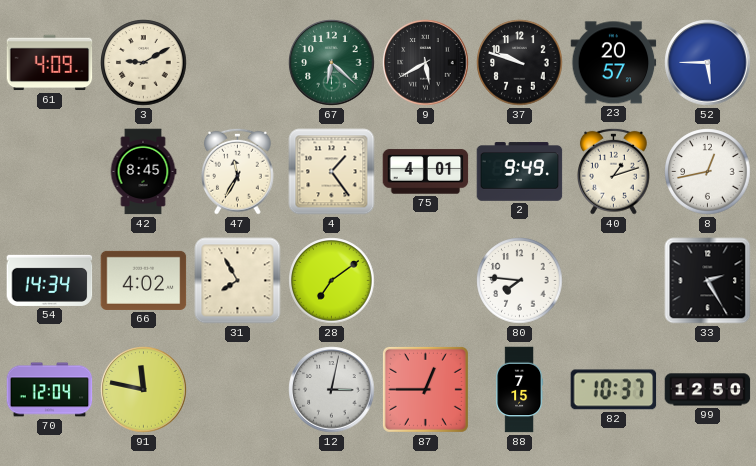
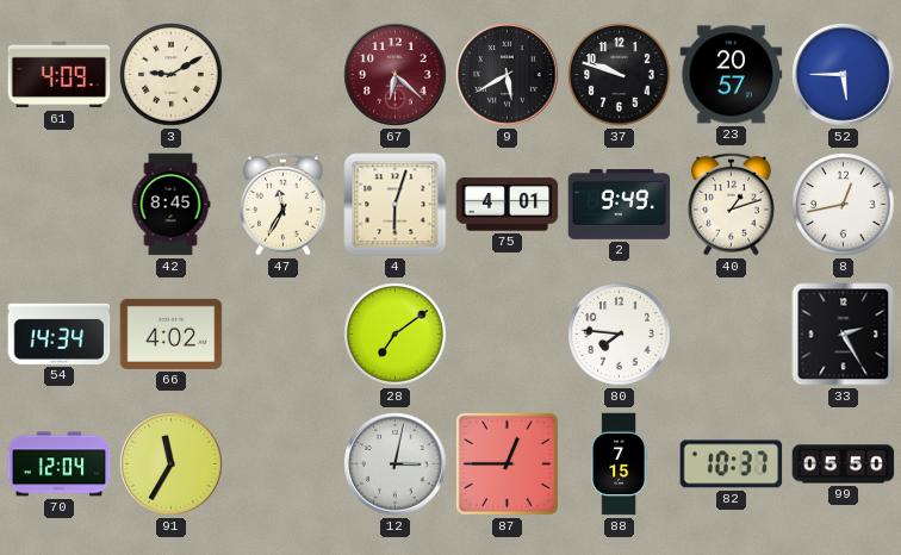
67 dial: green -> burgundy
4: 1:24 -> 6:03
31: 7:55 -> none
91: 11:47 -> 11:35
99: 12:50 -> 05:50
